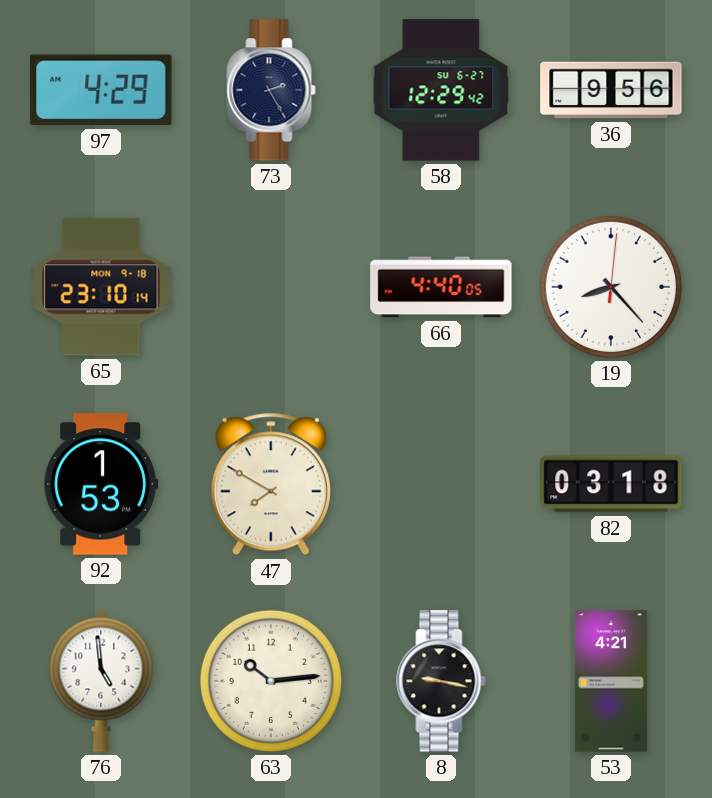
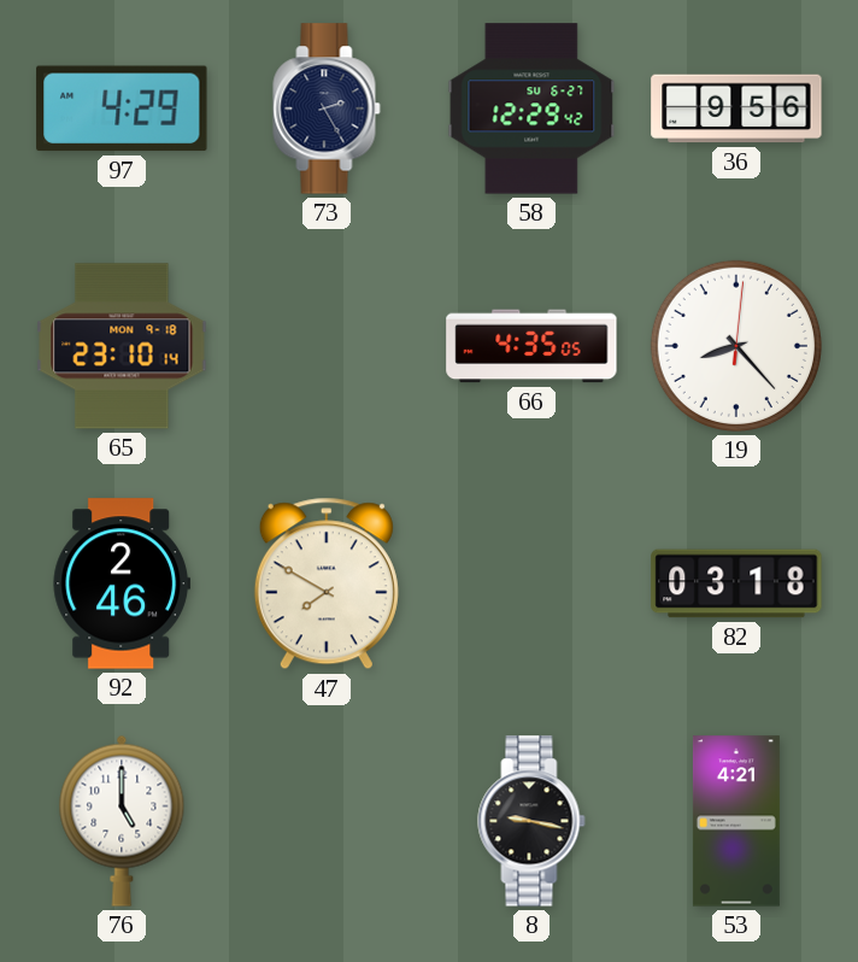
66: 4:40 -> 4:35
92: 1:53 -> 2:46
76: 4:59 -> 5:00
63: 10:14 -> none
